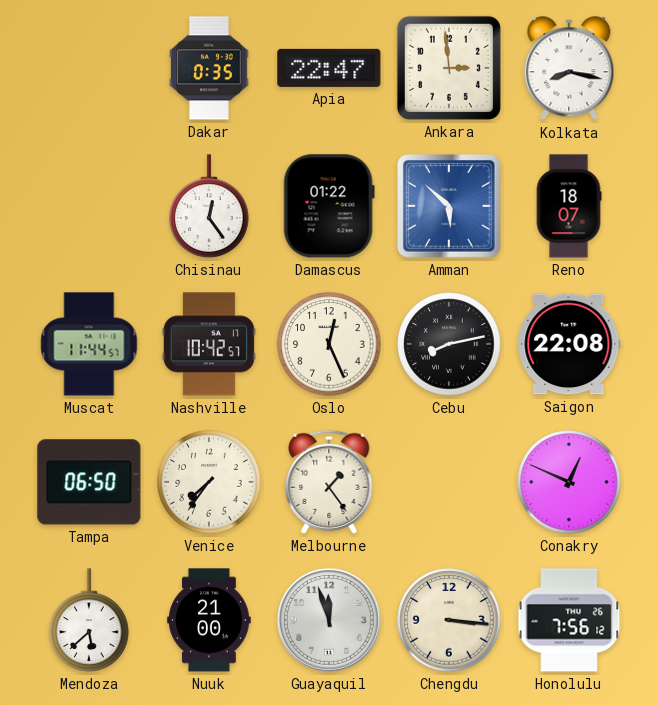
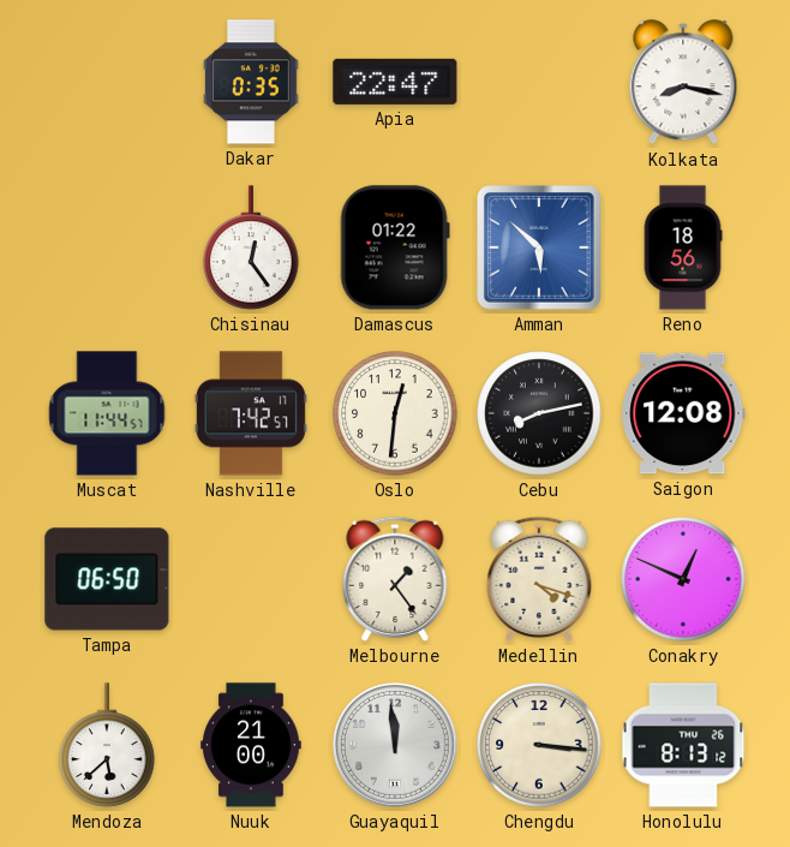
Ankara: 2:59 -> none
Reno: 18:07 -> 18:56
Nashville: 10:42 -> 7:42
Oslo: 12:26 -> 12:31
Saigon: 22:08 -> 12:08
Venice: 7:36 -> none
Medellin: none -> 4:18
Guayaquil: 11:57 -> 11:59
Honolulu: 7:56 -> 8:13
